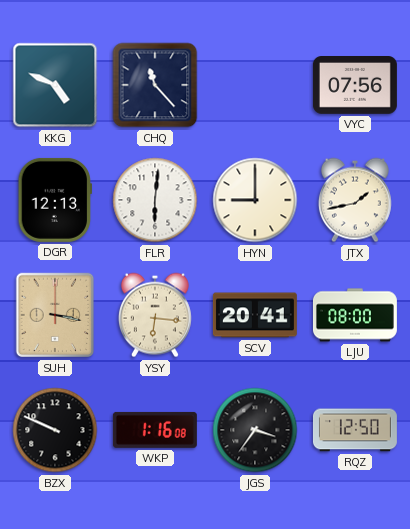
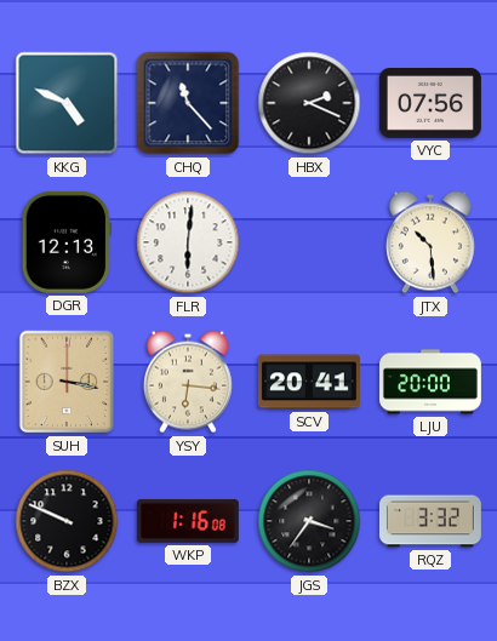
HBX: none -> 2:19
HYN: 9:00 -> none
JTX: 1:43 -> 10:29
LJU: 08:00 -> 20:00
RQZ: 12:50 -> 3:32
